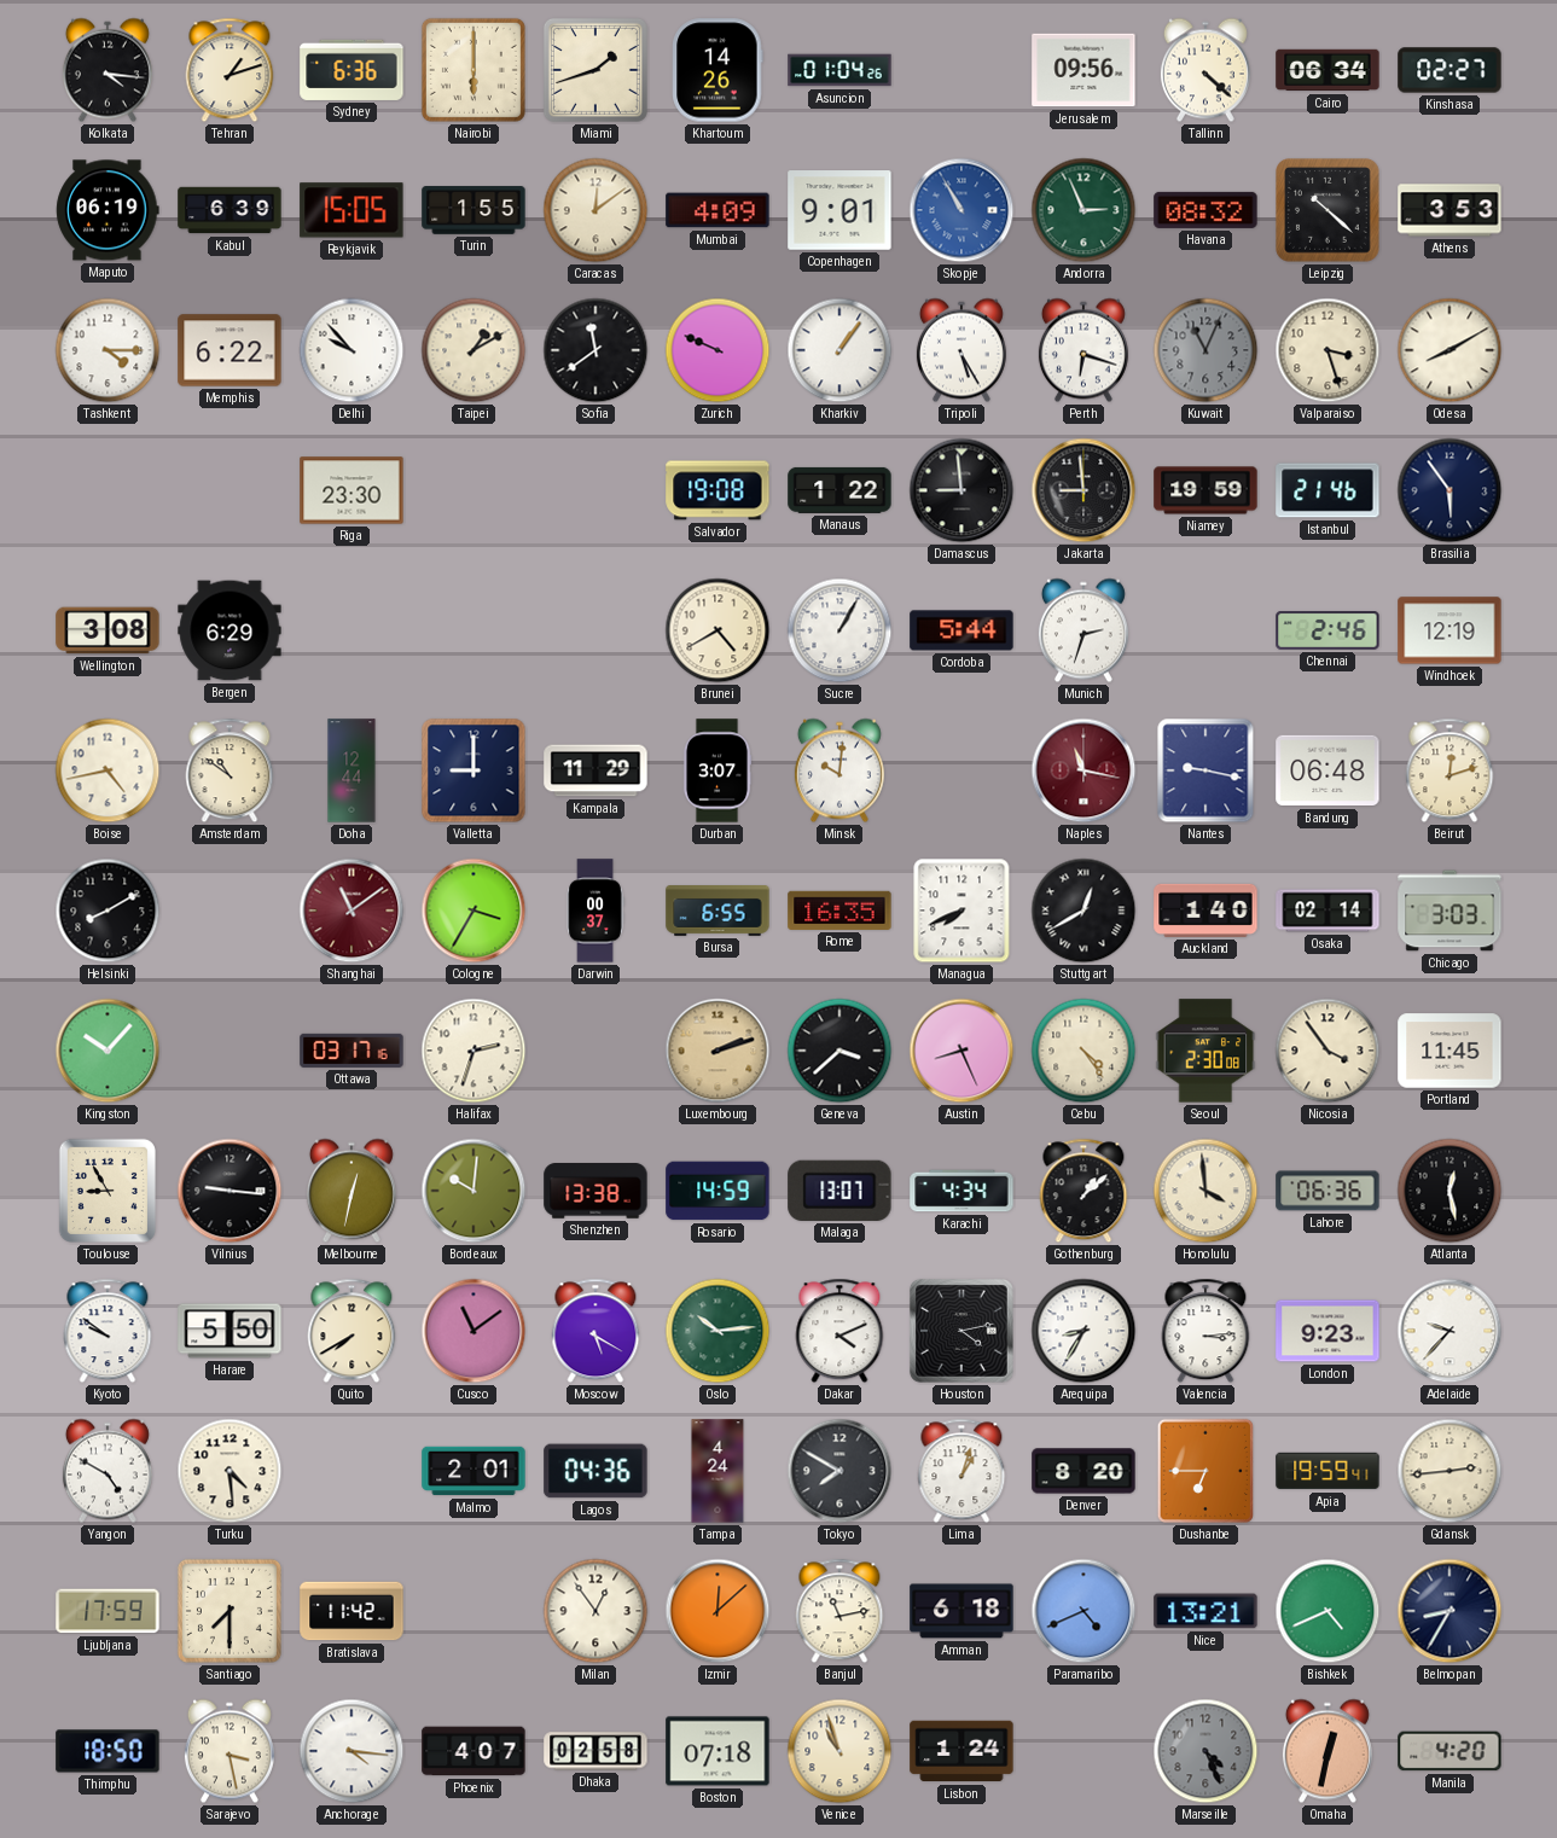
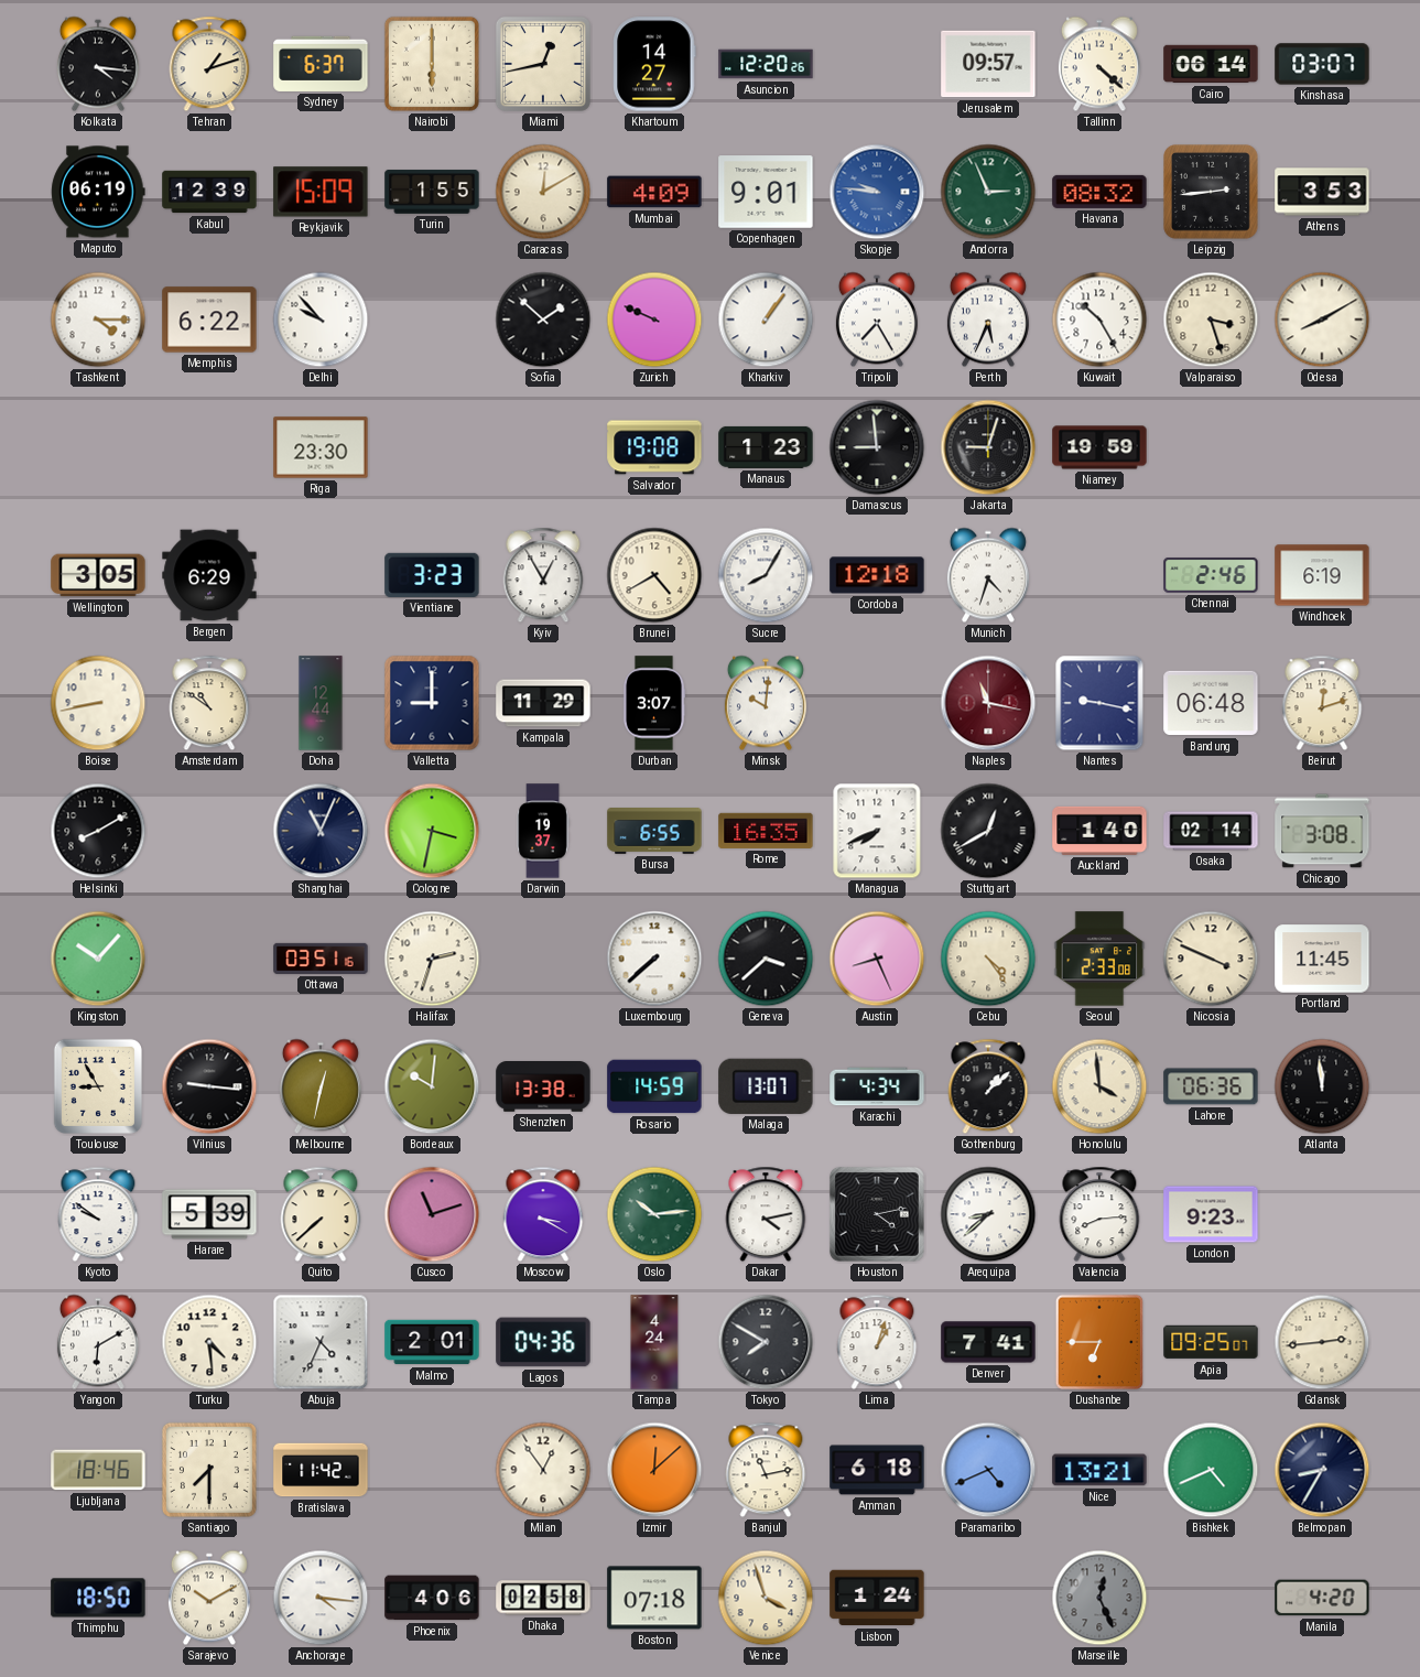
Sydney: 6:36 -> 6:37
Miami: 1:42 -> 12:43
Khartoum: 14:26 -> 14:27
Asuncion: 01:04 -> 12:20
Jerusalem: 09:56 -> 09:57
Cairo: 06:34 -> 06:14
Kinshasa: 02:27 -> 03:07
Kabul: 6:39 -> 12:39
Reykjavik: 15:05 -> 15:09
Caracas: 12:09 -> 12:10
Skopje: 10:55 -> 9:46
Leipzig: 10:22 -> 2:44
Taipei: 1:10 -> none
Sofia: 11:39 -> 1:52
Tripoli: 5:25 -> 7:25
Perth: 6:18 -> 5:34
Kuwait: 11:04 -> 10:25
Kuwait dial: grey -> white
Manaus: 1:22 -> 1:23
Jakarta: 8:59 -> 9:03
Istanbul: 21:46 -> none
Brasilia: 5:54 -> none
Wellington: 3:08 -> 3:05
Vientiane: none -> 3:23
Kyiv: none -> 12:55
Sucre: 1:05 -> 8:05
Cordoba: 5:44 -> 12:18
Munich: 2:33 -> 4:33
Windhoek: 12:19 -> 6:19
Boise: 4:43 -> 8:43
Shanghai: 11:09 -> 11:04
Shanghai dial: burgundy -> navy
Cologne: 3:35 -> 3:32
Darwin: 00:37 -> 19:37
Chicago: 3:03 -> 3:08
Ottawa: 03:17 -> 03:51
Luxembourg: 2:12 -> 7:38
Luxembourg dial: champagne -> white
Seoul: 2:30 -> 2:33
Nicosia: 3:54 -> 3:49
Atlanta: 12:28 -> 11:59
Harare: 5:50 -> 5:39
Quito: 7:40 -> 7:38
Cusco: 11:09 -> 11:12
Moscow: 5:20 -> 3:20
Dakar: 4:11 -> 4:13
Arequipa: 8:35 -> 8:38
Valencia: 3:14 -> 8:14
Adelaide: 9:37 -> none
Yangon: 4:50 -> 6:10
Abuja: none -> 4:34
Denver: 8:20 -> 7:41
Apia: 19:59 -> 09:25
Ljubljana: 17:59 -> 18:46
Sarajevo: 3:28 -> 10:10
Phoenix: 4:07 -> 4:06
Venice: 10:57 -> 3:57
Marseille: 4:26 -> 12:26
Omaha: 12:32 -> none
